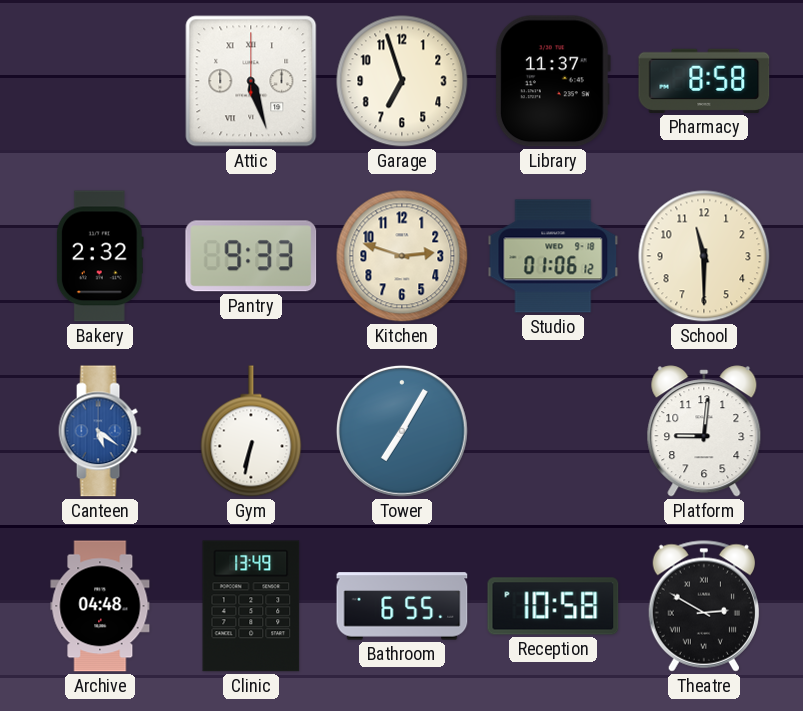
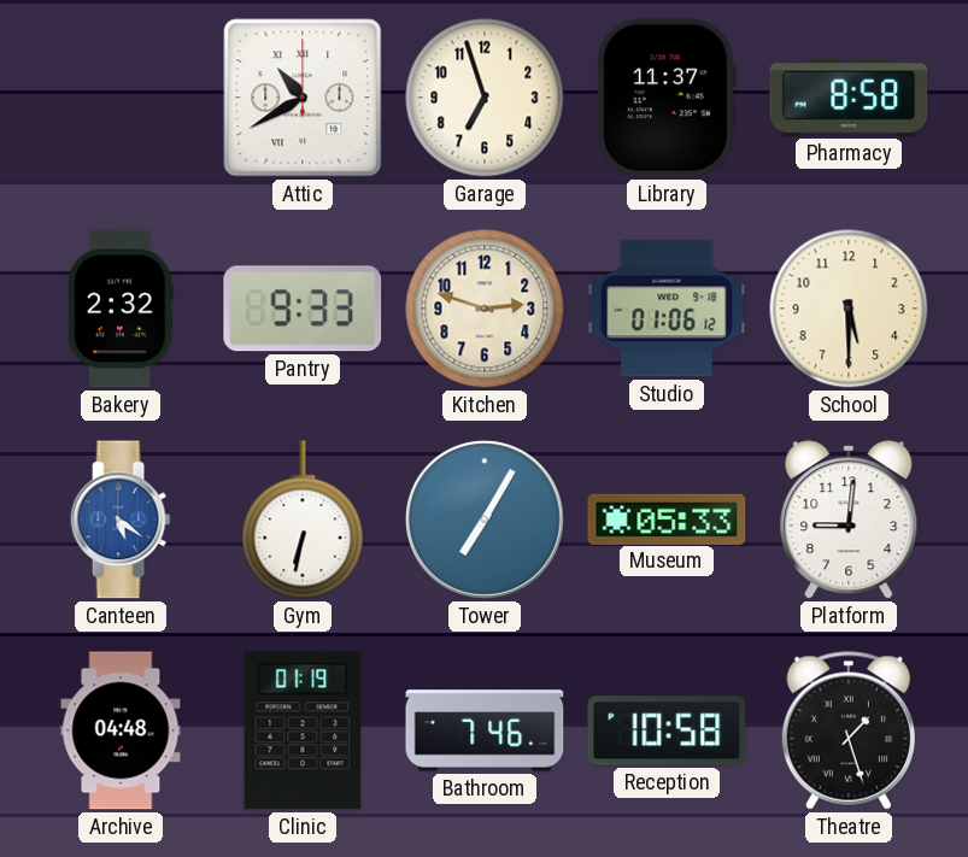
Attic: 5:27 -> 10:40
School: 11:30 -> 5:30
Museum: none -> 05:33
Clinic: 13:49 -> 01:19
Bathroom: 6:55 -> 7:46
Theatre: 2:50 -> 1:27
